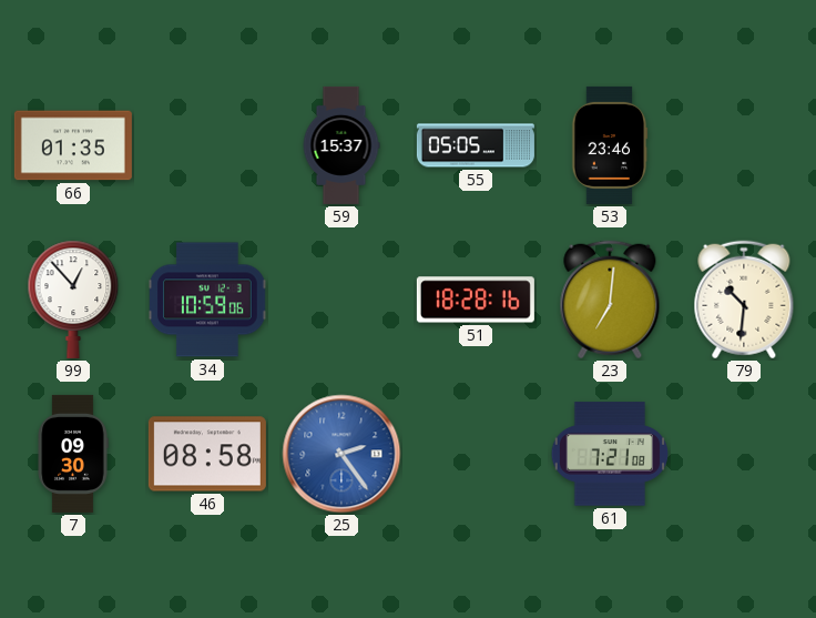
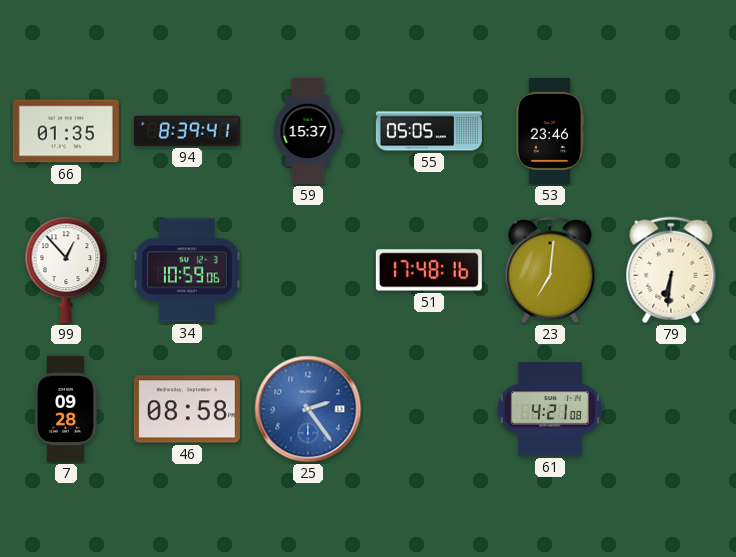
94: none -> 8:39
51: 18:28 -> 17:48
79: 10:31 -> 6:31
7: 09:30 -> 09:28
61: 7:21 -> 4:21
